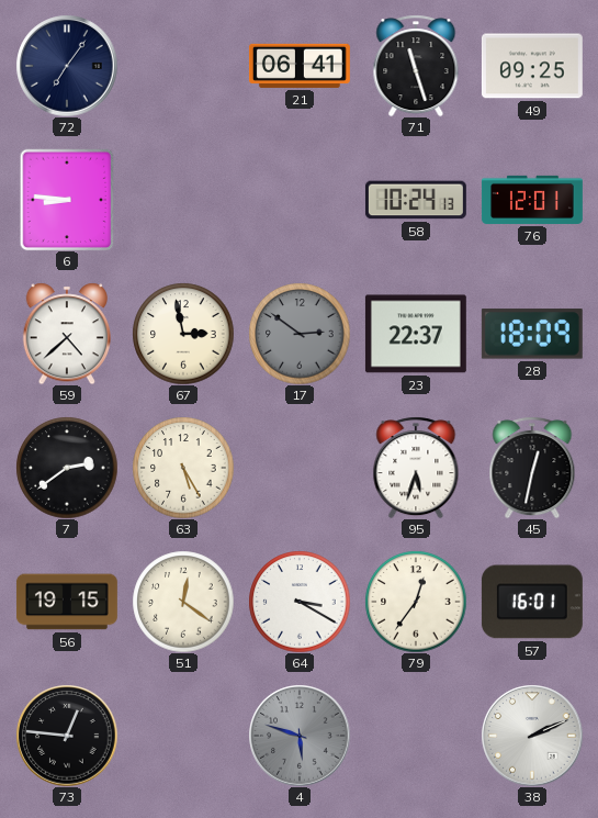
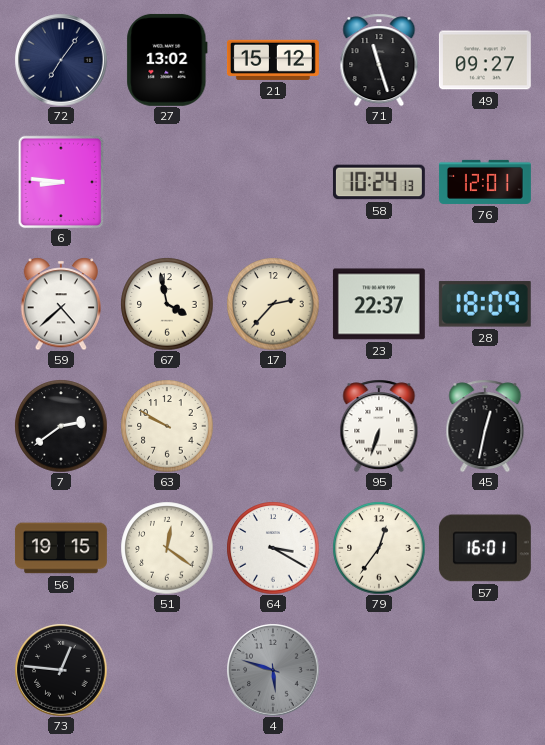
27: none -> 13:02
21: 06:41 -> 15:12
49: 09:25 -> 09:27
67: 2:58 -> 3:58
17: 2:51 -> 2:37
17 dial: grey -> cream
63: 5:25 -> 9:50
95: 5:33 -> 6:33
38: 2:11 -> none
